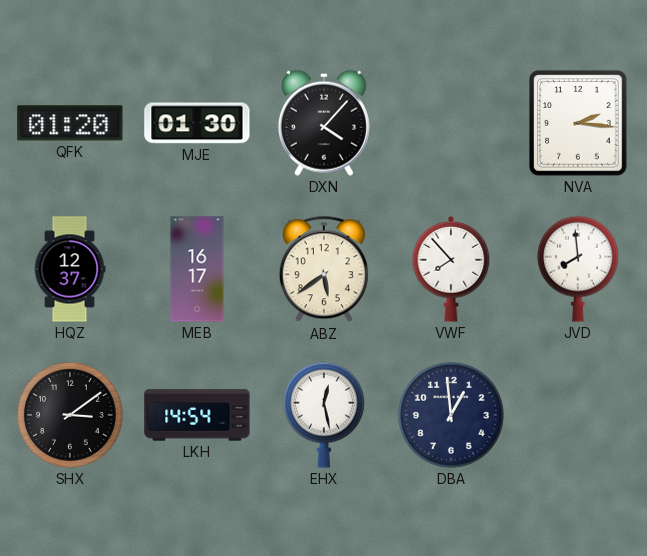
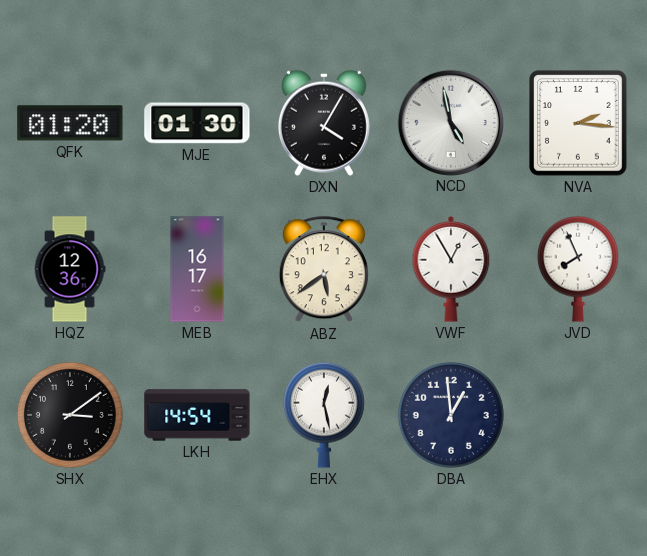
DXN: 4:07 -> 4:05
NCD: none -> 4:58
HQZ: 12:37 -> 12:36
VWF: 7:53 -> 12:55
JVD: 7:59 -> 7:56
